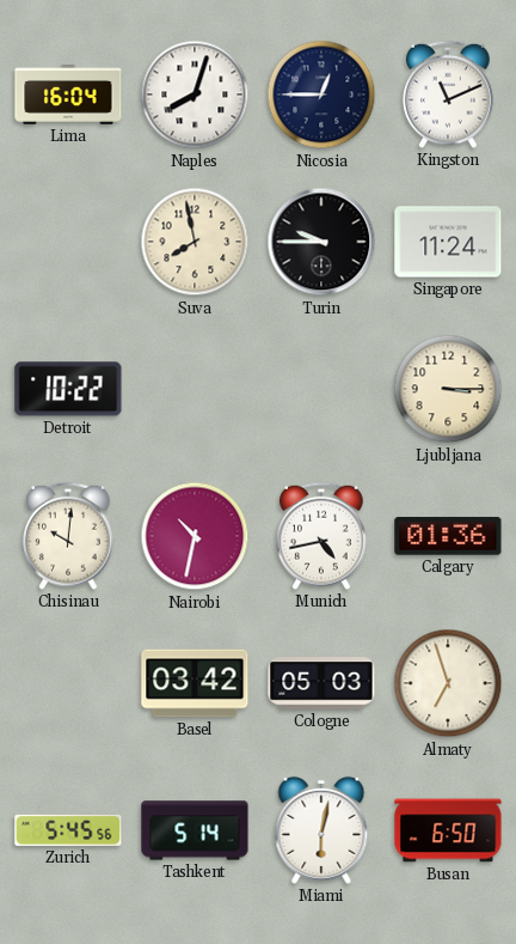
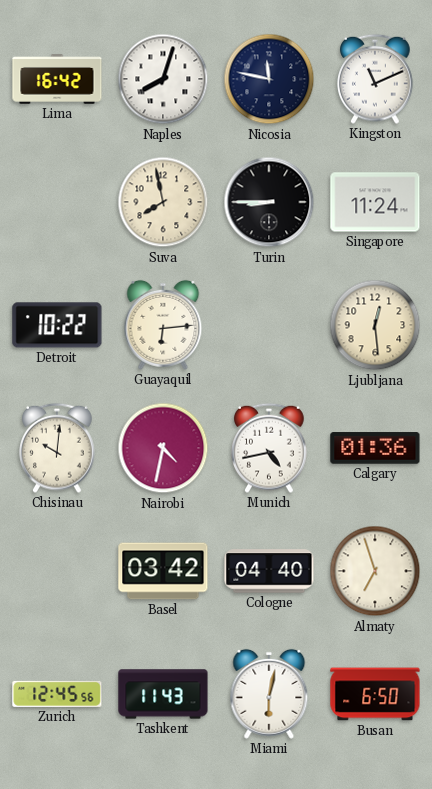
Lima: 16:04 -> 16:42
Nicosia: 12:45 -> 11:47
Turin: 9:45 -> 8:45
Guayaquil: none -> 6:14
Ljubljana: 3:15 -> 12:29
Nairobi: 10:32 -> 4:32
Cologne: 05:03 -> 04:40
Zurich: 5:45 -> 12:45
Tashkent: 5:14 -> 11:43
